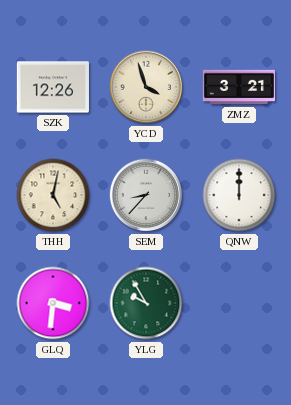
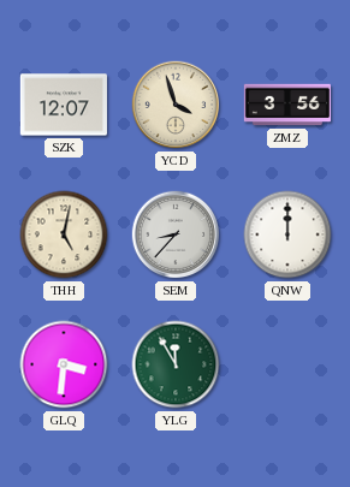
SZK: 12:26 -> 12:07
ZMZ: 3:21 -> 3:56
YLG: 9:55 -> 11:55
